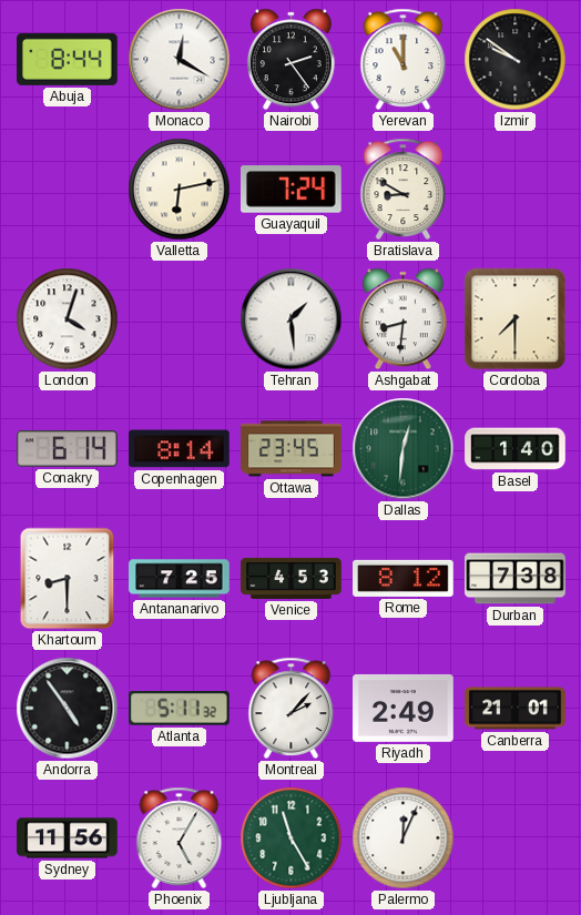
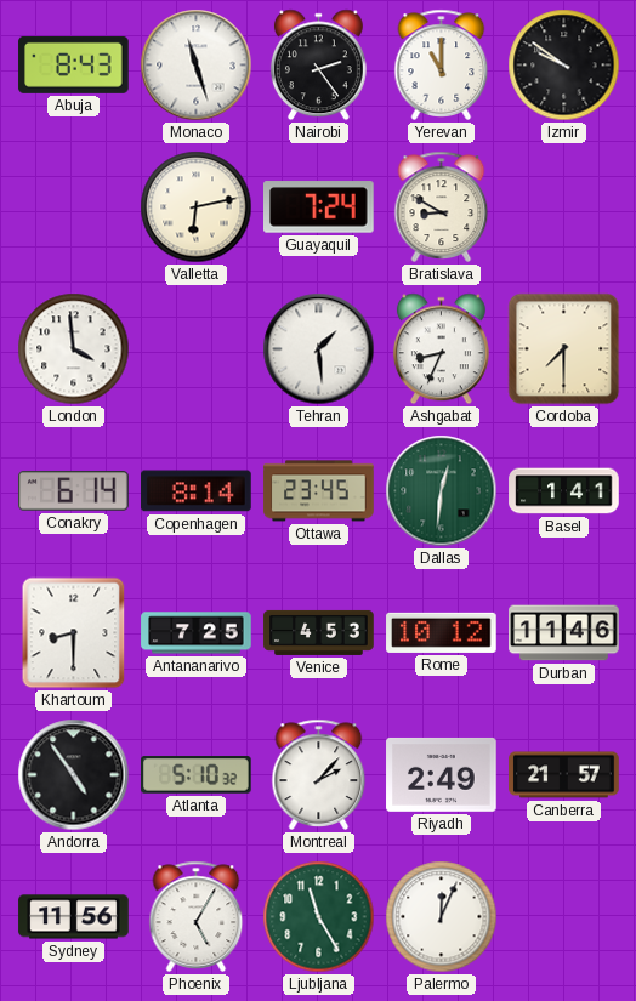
Abuja: 8:44 -> 8:43
Monaco: 12:20 -> 11:27
London: 4:03 -> 3:59
Ashgabat: 8:31 -> 8:34
Basel: 1:40 -> 1:41
Rome: 8:12 -> 10:12
Durban: 7:38 -> 11:46
Atlanta: 5:11 -> 5:10
Canberra: 21:01 -> 21:57
